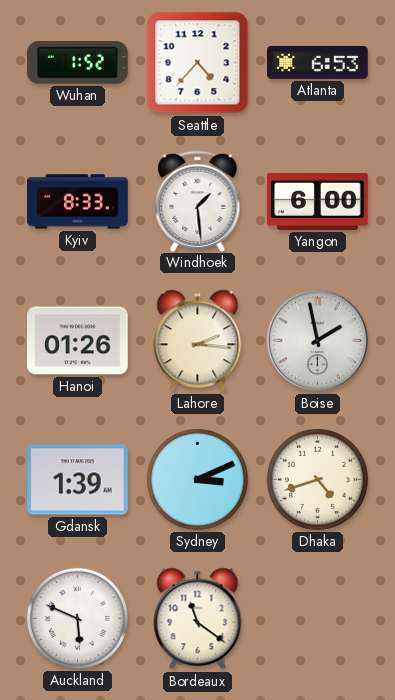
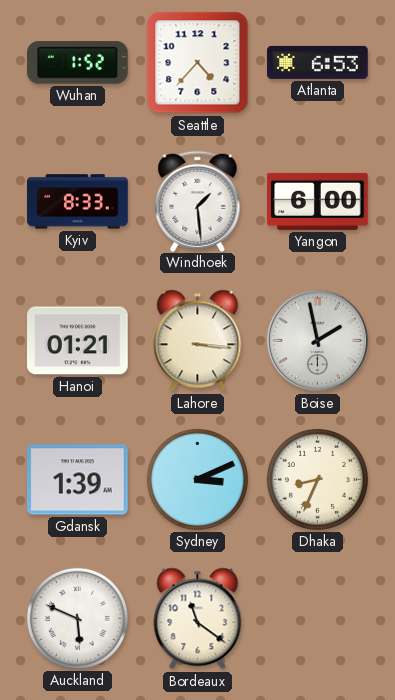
Hanoi: 01:26 -> 01:21
Lahore: 2:16 -> 3:16
Dhaka: 4:42 -> 8:34
